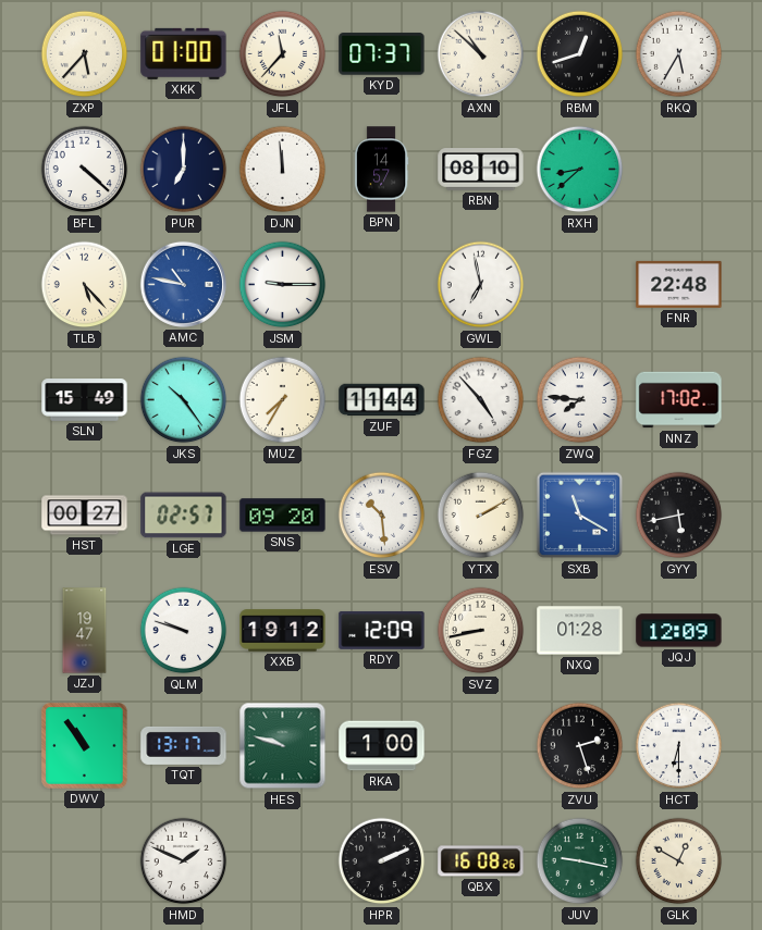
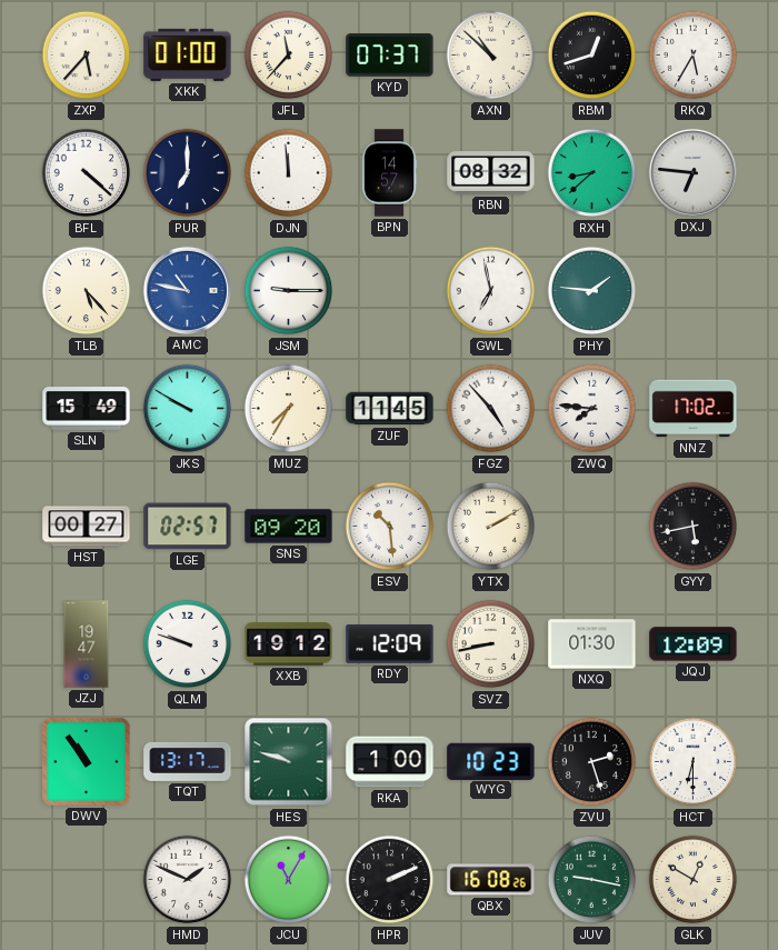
RBN: 08:10 -> 08:32
DXJ: none -> 6:46
PHY: none -> 1:46
FNR: 22:48 -> none
JKS: 10:24 -> 9:50
ZUF: 11:44 -> 11:45
SXB: 11:20 -> none
NXQ: 01:28 -> 01:30
WYG: none -> 10:23
JCU: none -> 11:05
